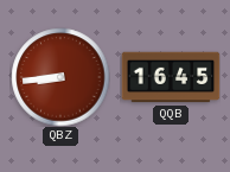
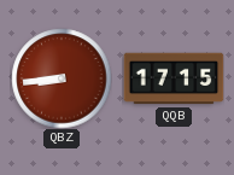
QQB: 16:45 -> 17:15
